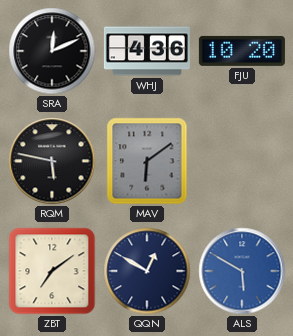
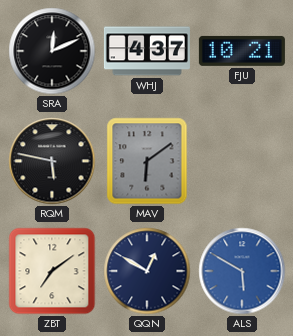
WHJ: 4:36 -> 4:37
FJU: 10:20 -> 10:21
